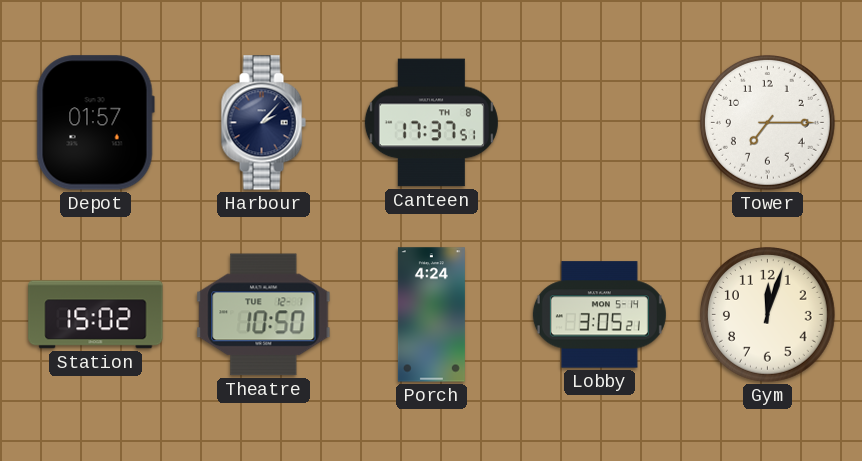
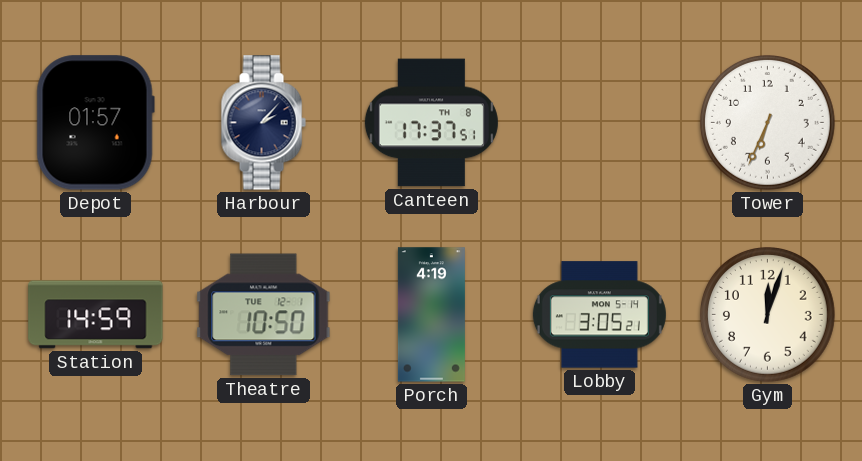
Tower: 7:15 -> 6:34
Station: 15:02 -> 14:59
Porch: 4:24 -> 4:19
